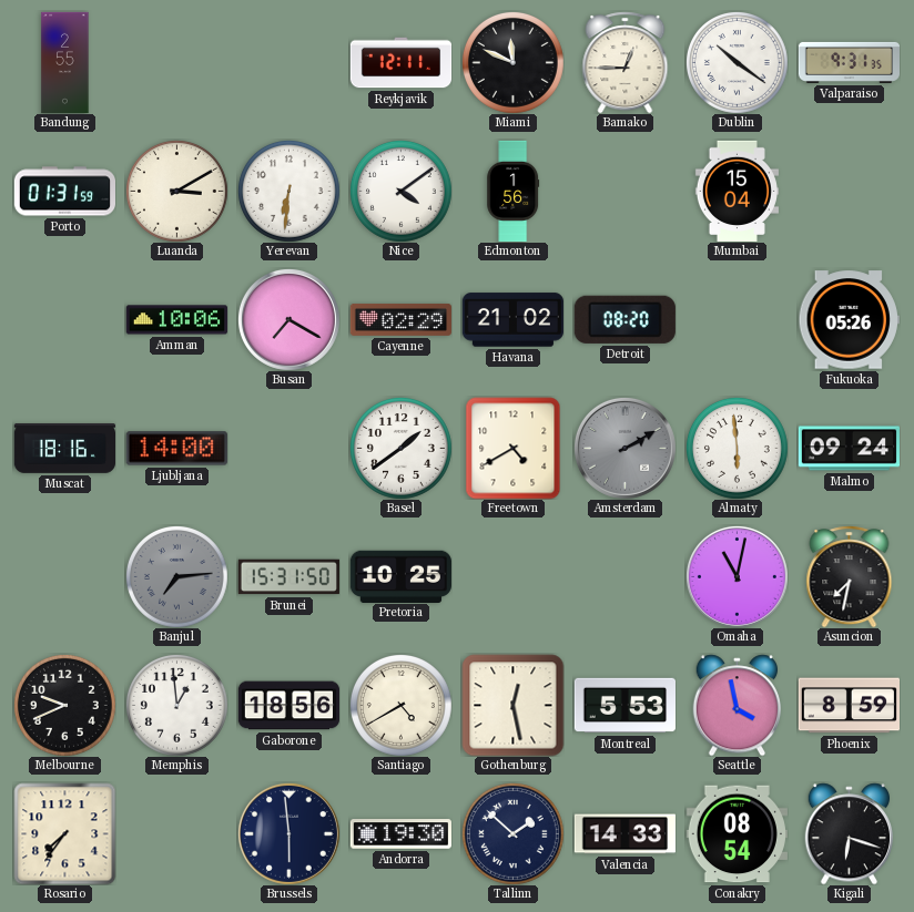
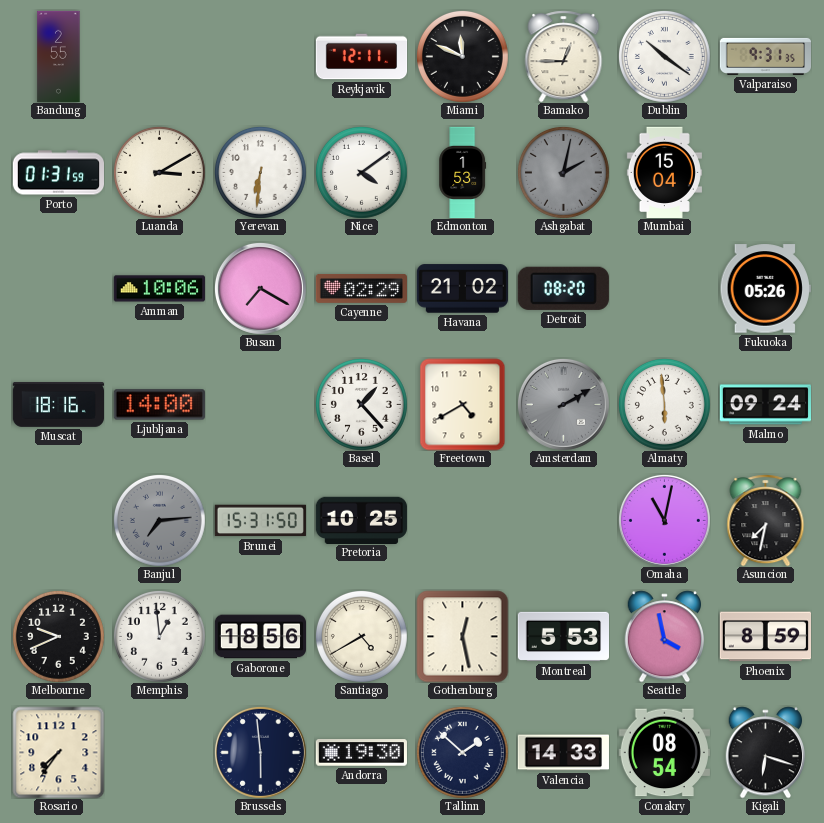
Edmonton: 1:56 -> 1:53
Ashgabat: none -> 2:02
Basel: 1:39 -> 1:23
